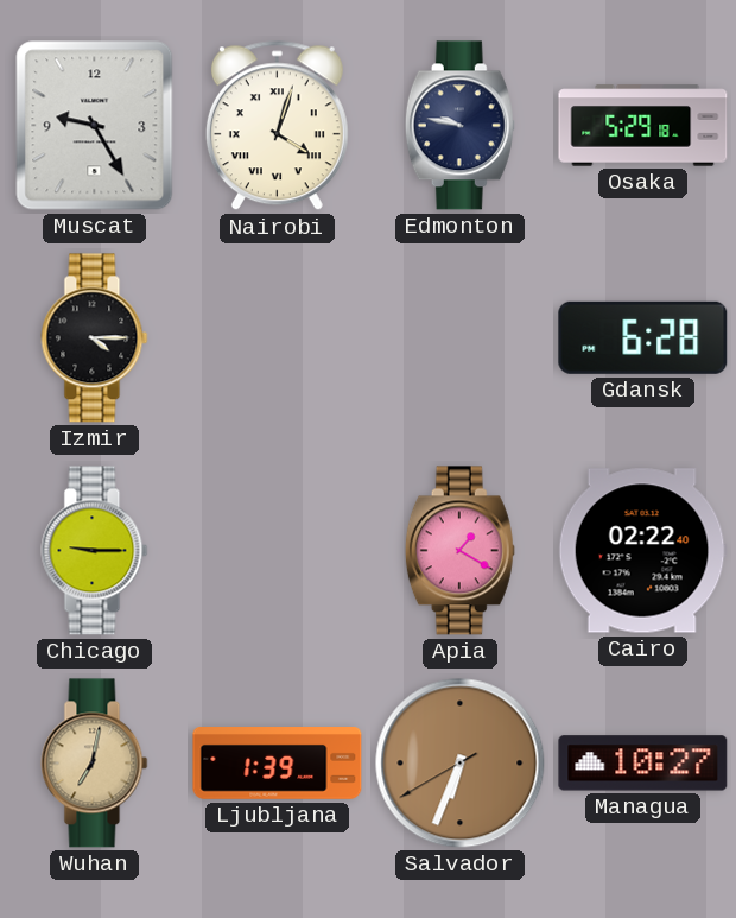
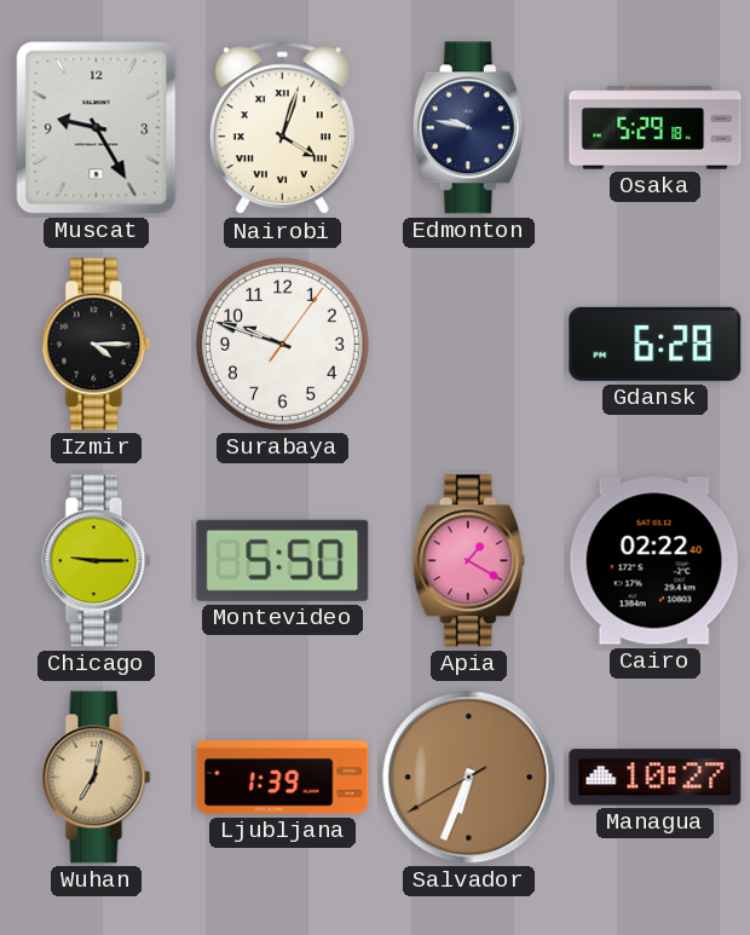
Surabaya: none -> 9:48
Montevideo: none -> 5:50
